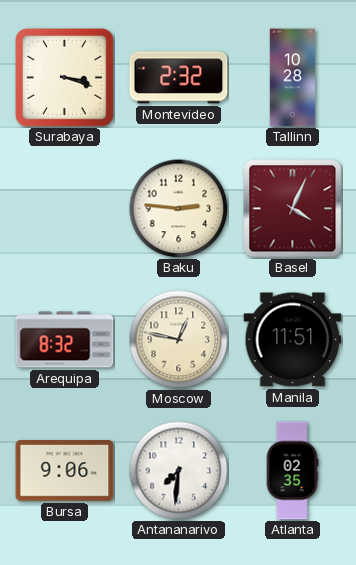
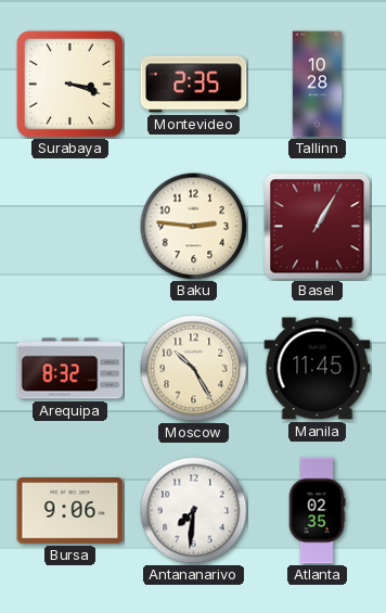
Montevideo: 2:32 -> 2:35
Basel: 4:04 -> 1:05
Moscow: 12:47 -> 10:25
Manila: 11:51 -> 11:45
